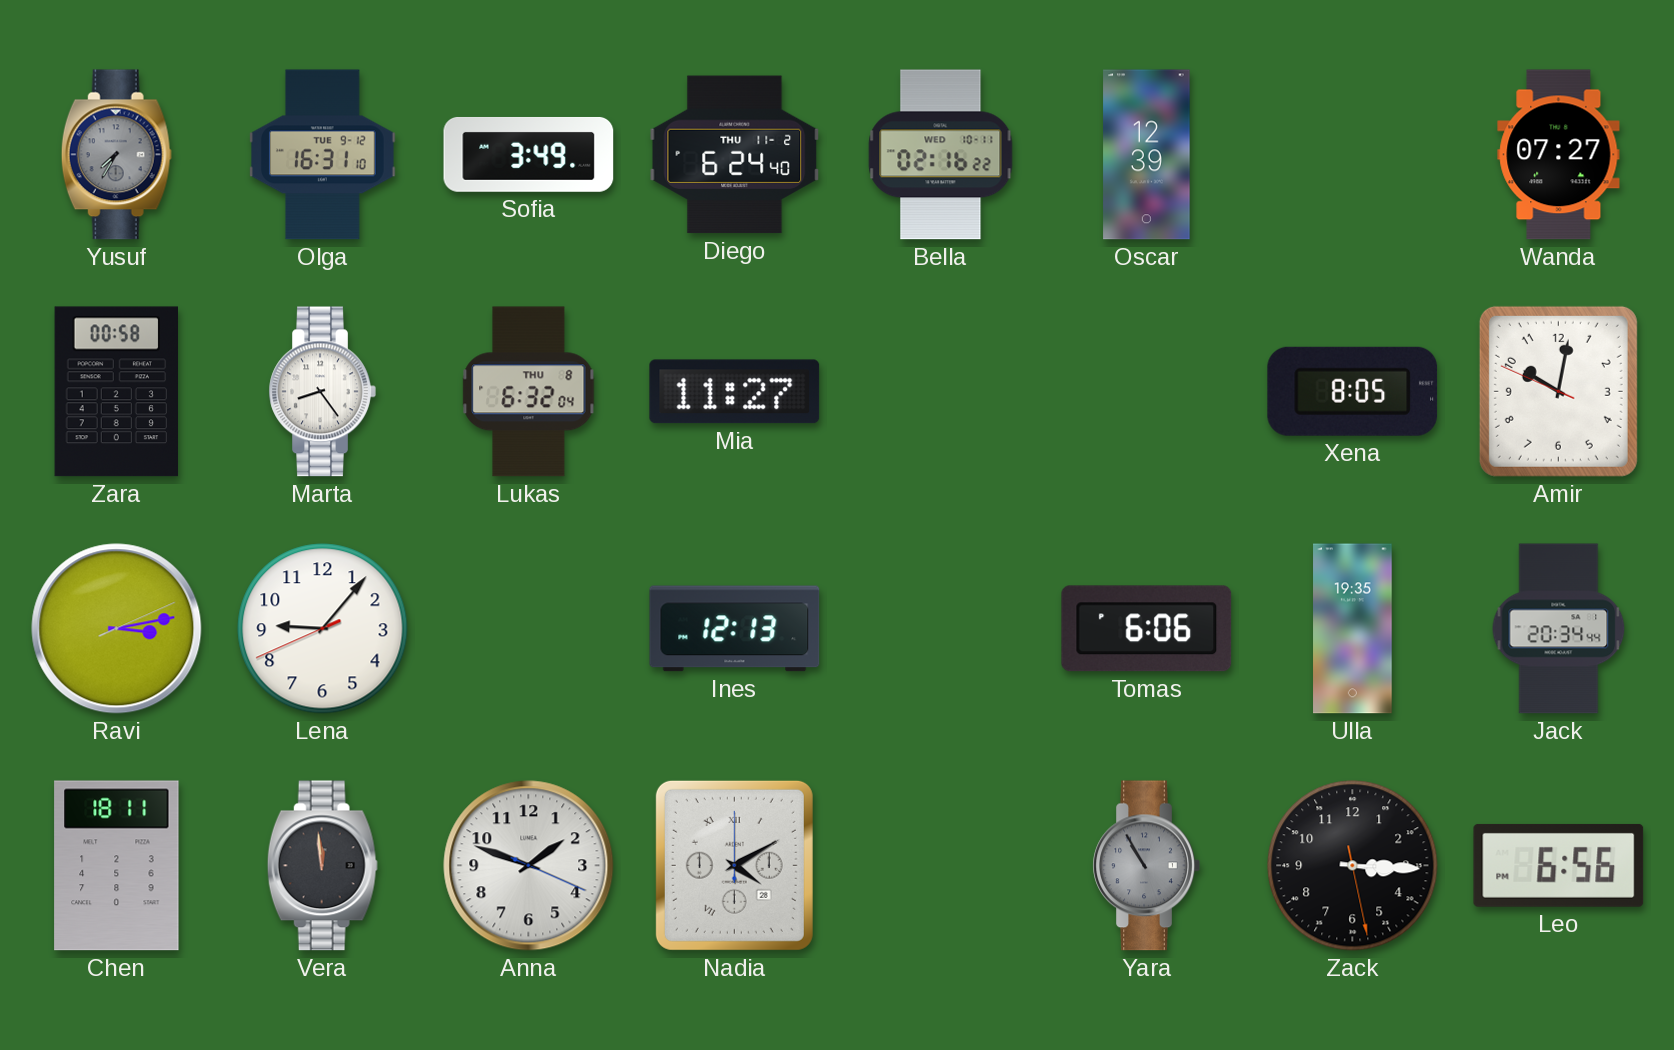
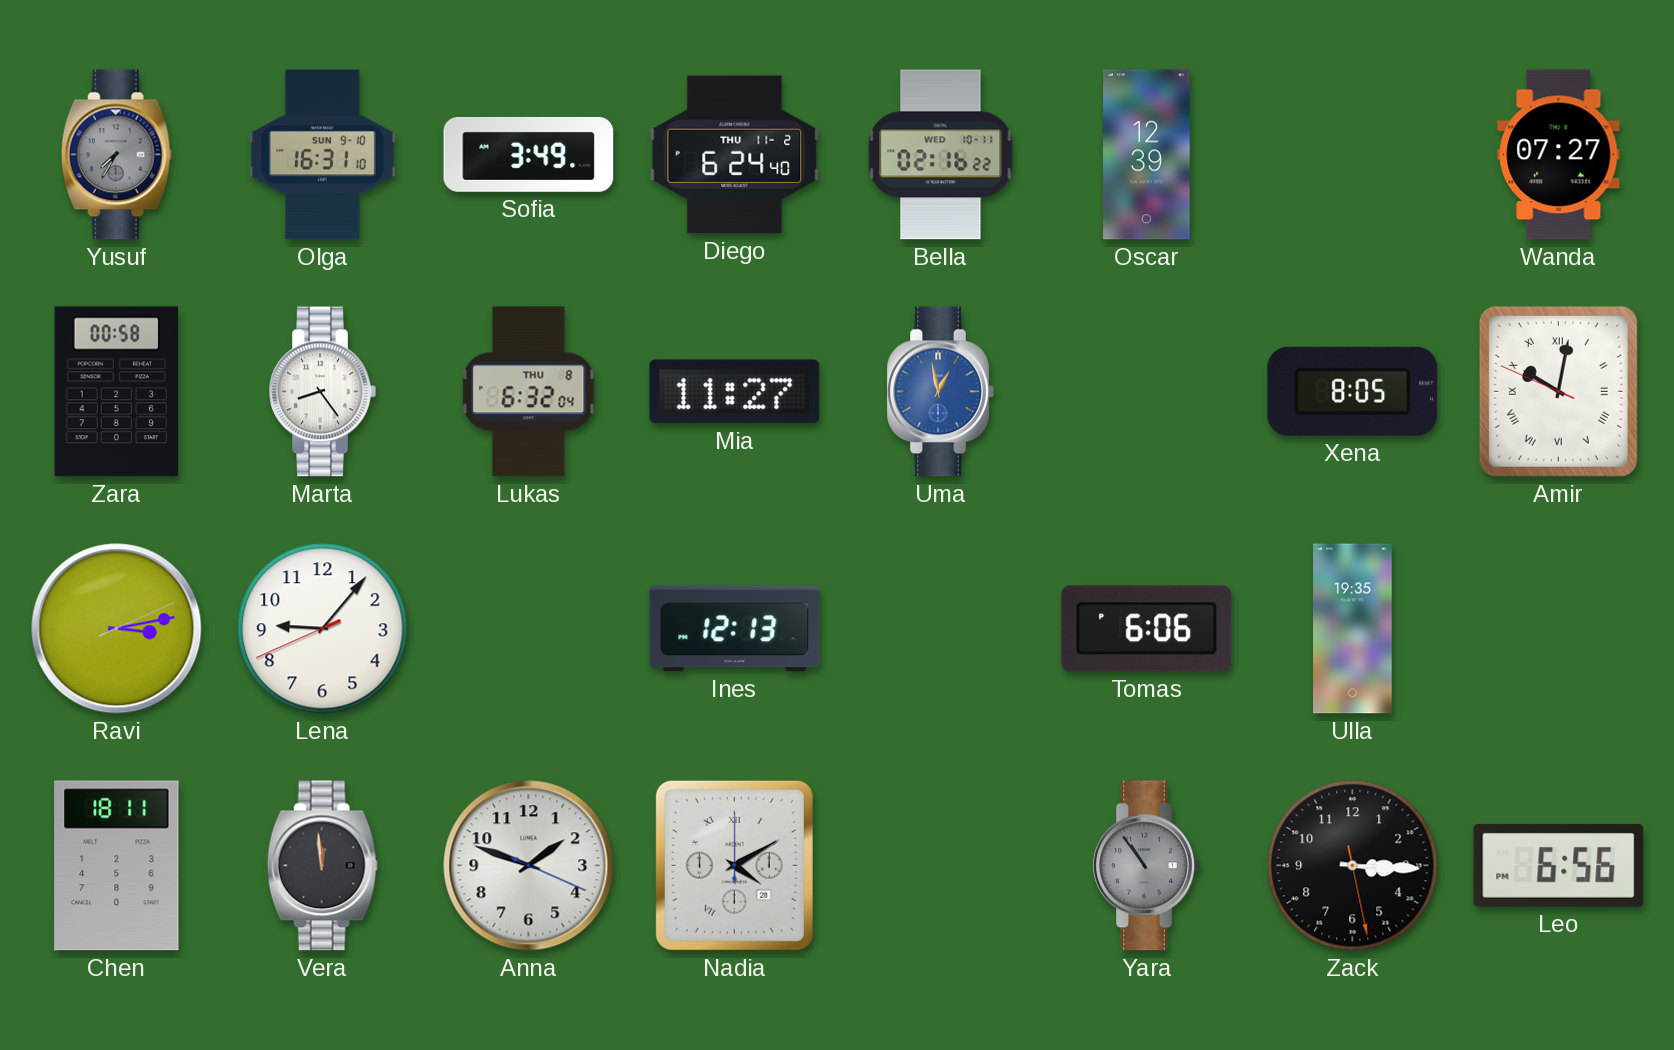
Olga date: TUE 9-12 -> SUN 9-10
Uma: none -> 12:58
Amir numerals: Arabic -> Roman
Jack: 20:34 -> none
Yara: 10:55 -> 10:54
